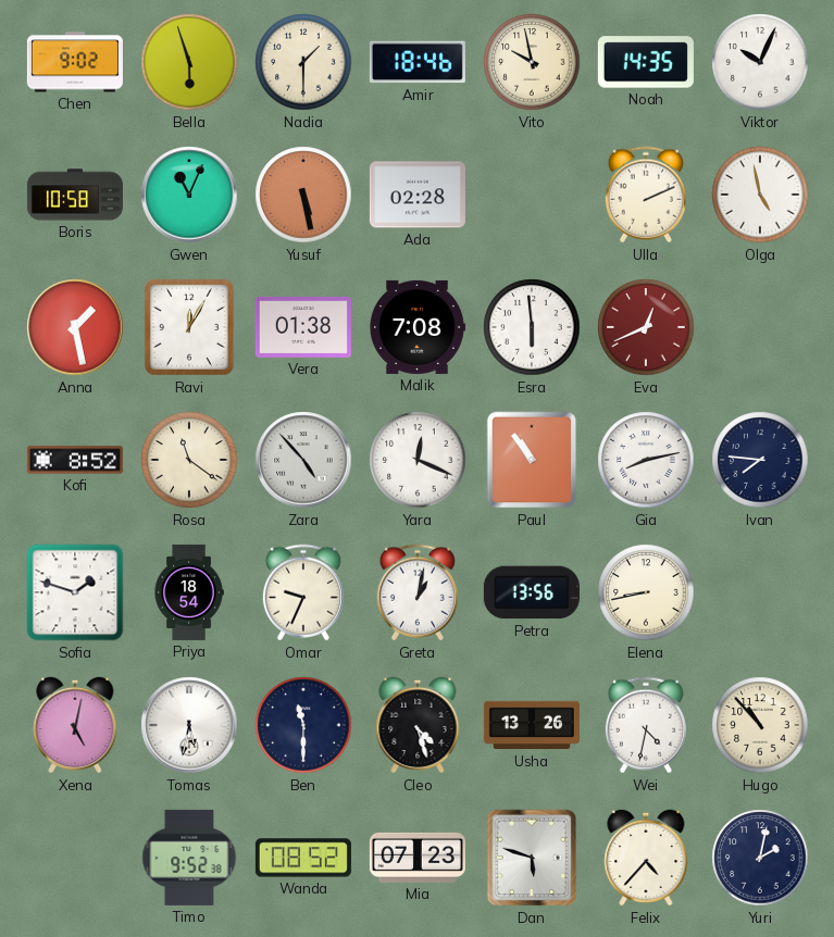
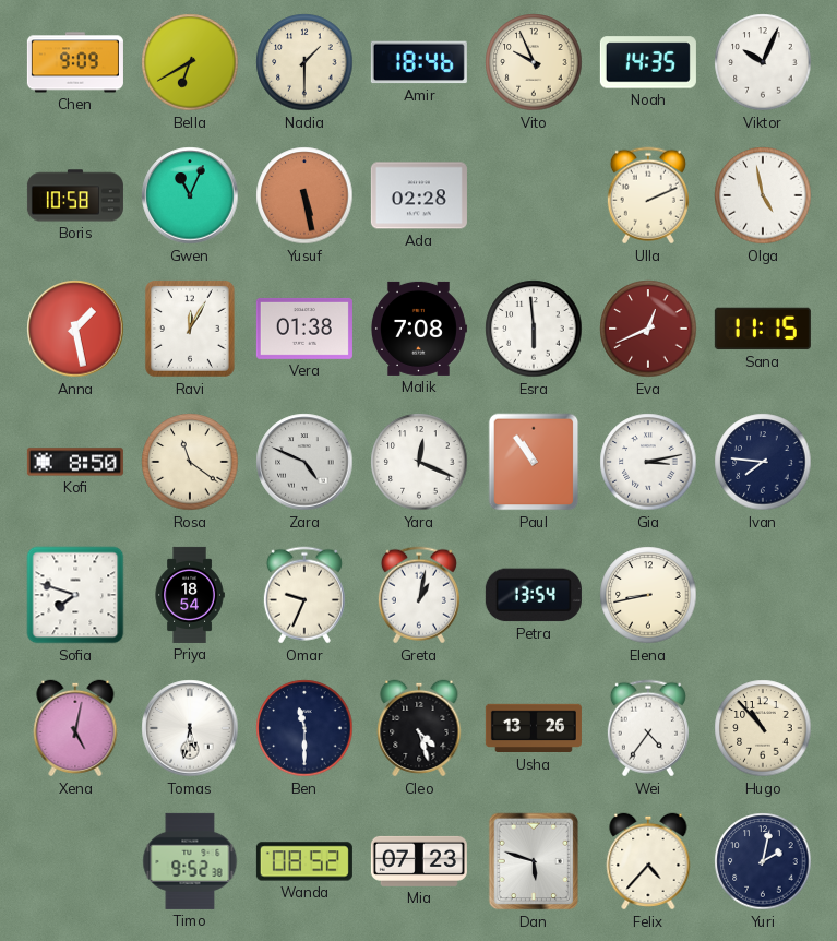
Chen: 9:02 -> 9:09
Bella: 5:57 -> 6:40
Vito: 9:58 -> 9:56
Sana: none -> 11:15
Kofi: 8:52 -> 8:50
Zara: 4:53 -> 4:49
Gia: 8:13 -> 3:13
Sofia: 1:48 -> 7:48
Petra: 13:56 -> 13:54
Wei: 4:32 -> 4:36
